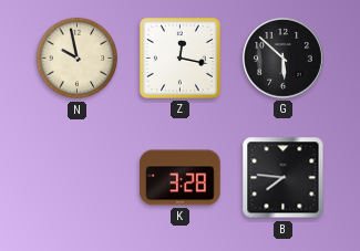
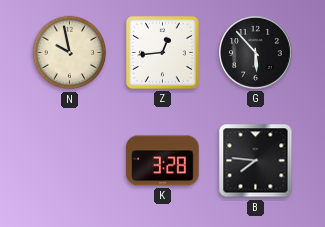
Z: 12:17 -> 12:44
G: 5:52 -> 5:53
